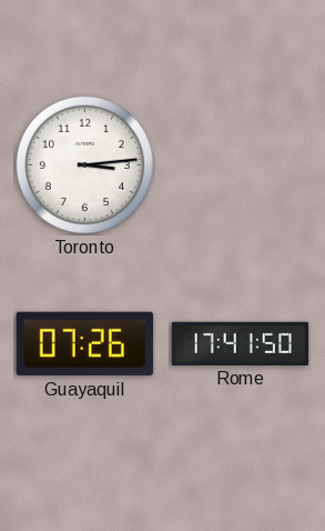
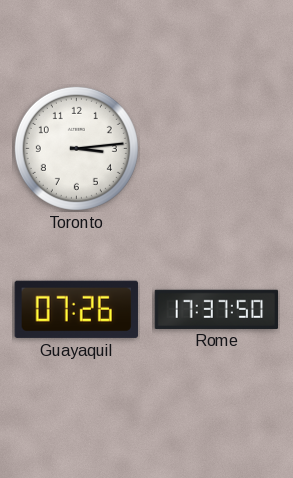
Rome: 17:41 -> 17:37
